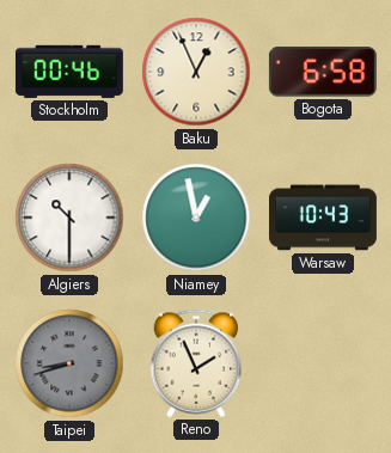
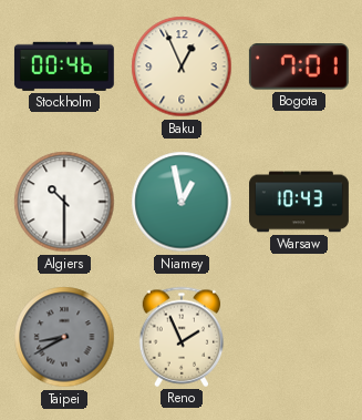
Bogota: 6:58 -> 7:01
Taipei: 8:42 -> 8:40
